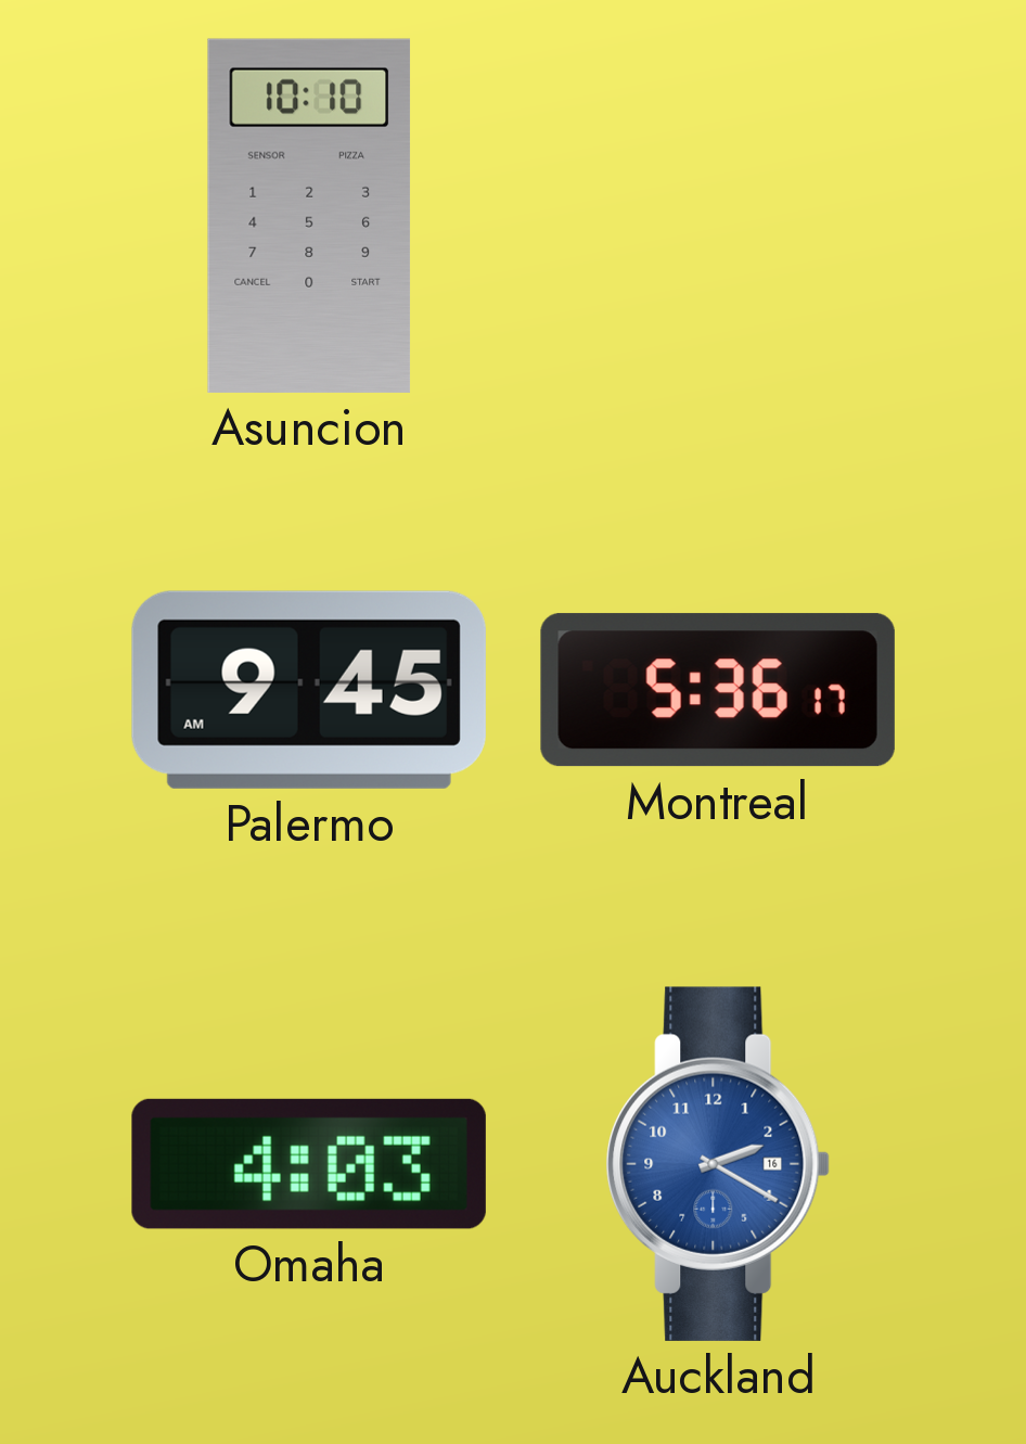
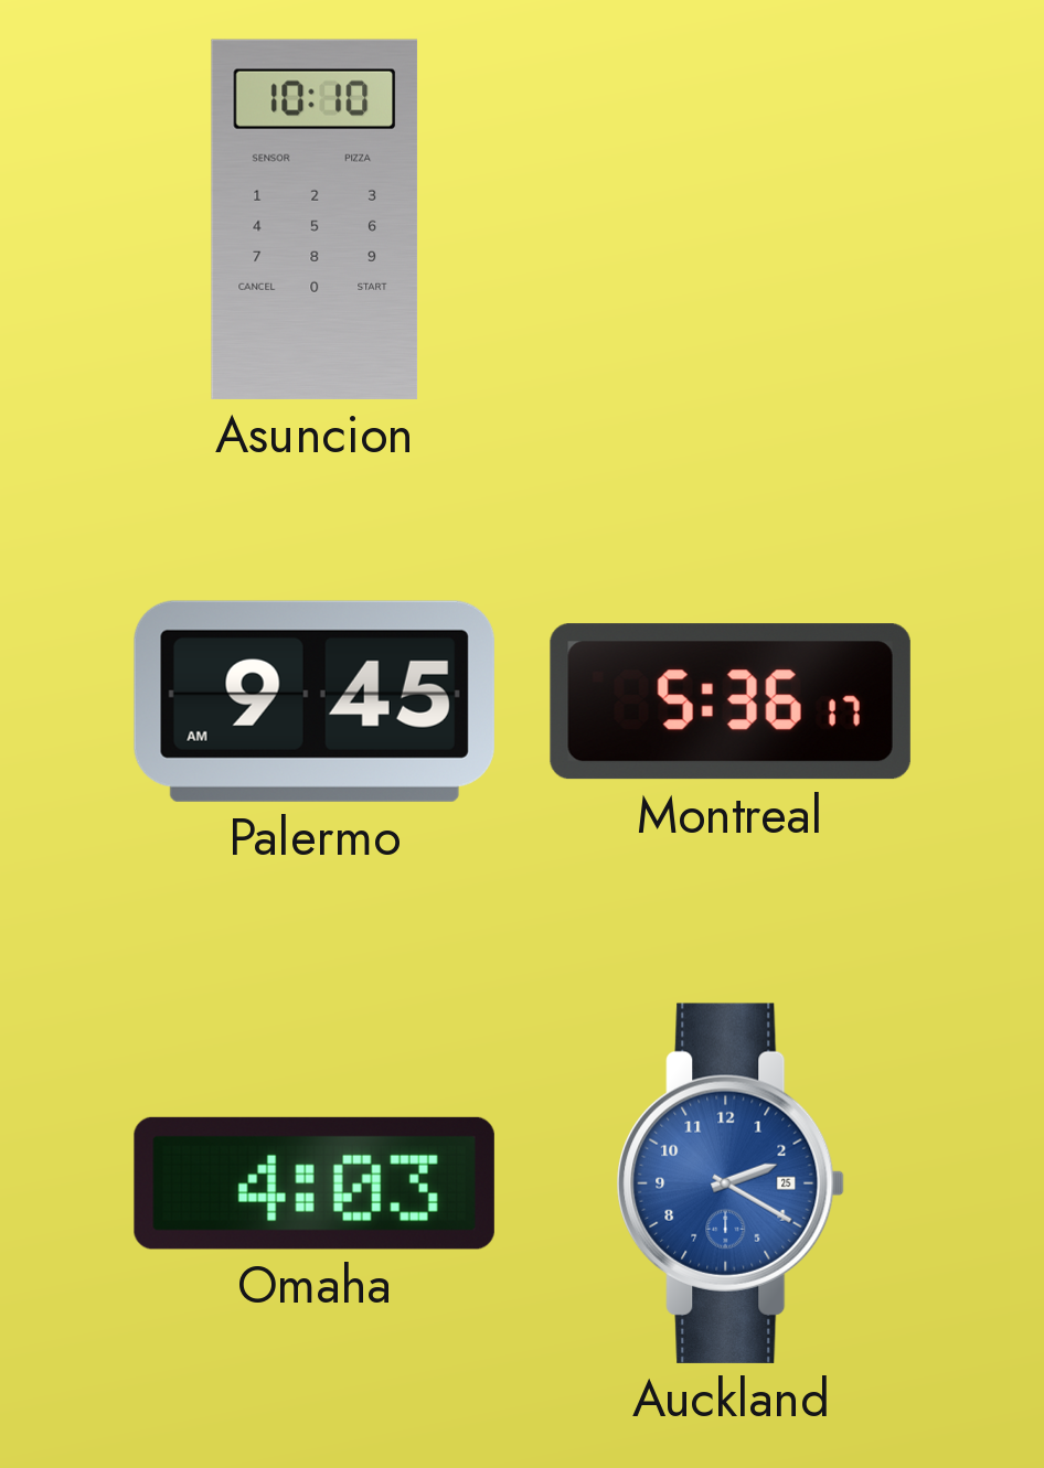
Auckland date: 16 -> 25
